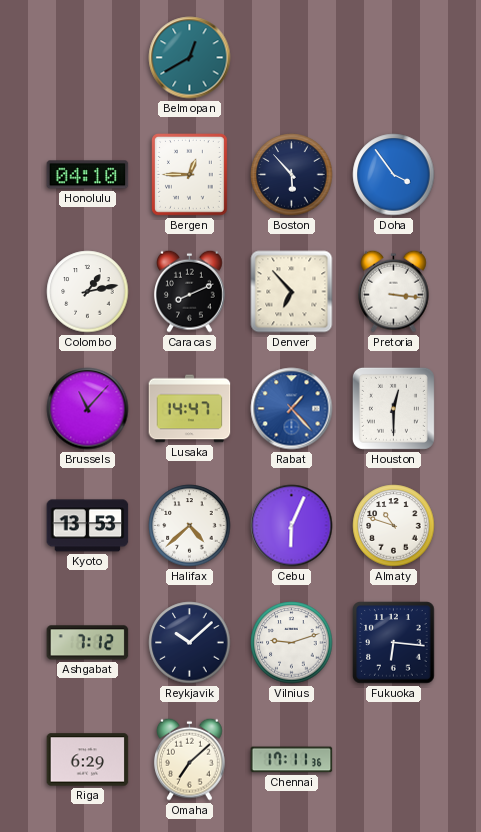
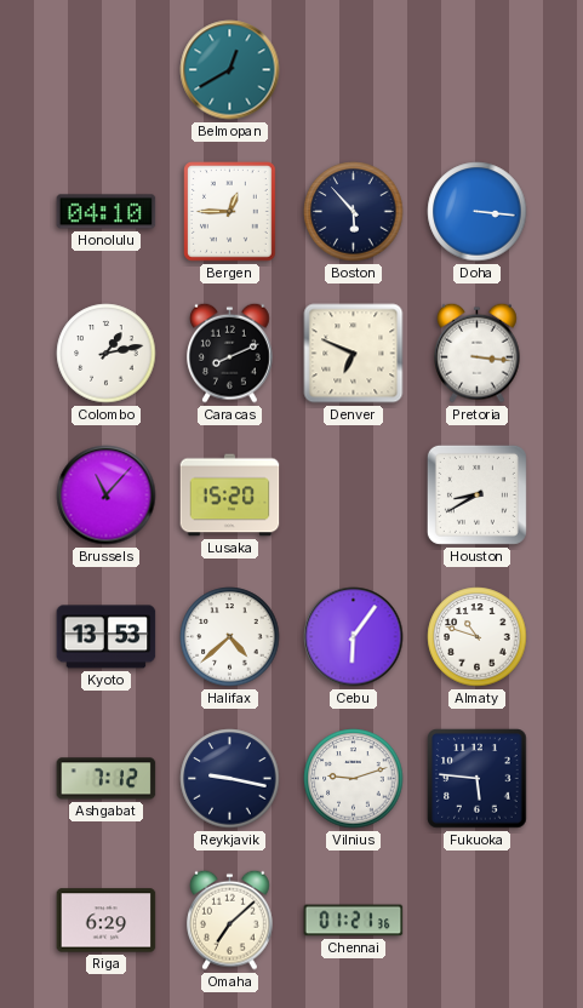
Doha: 3:54 -> 3:16
Denver: 6:53 -> 6:49
Lusaka: 14:47 -> 15:20
Rabat: 1:23 -> none
Houston: 12:30 -> 8:40
Cebu: 6:04 -> 6:06
Reykjavik: 10:08 -> 9:17
Fukuoka: 6:16 -> 5:46
Chennai: 17:11 -> 01:21
